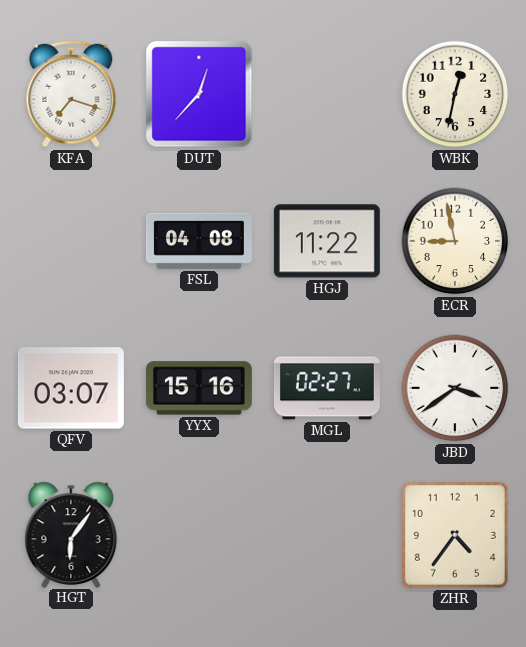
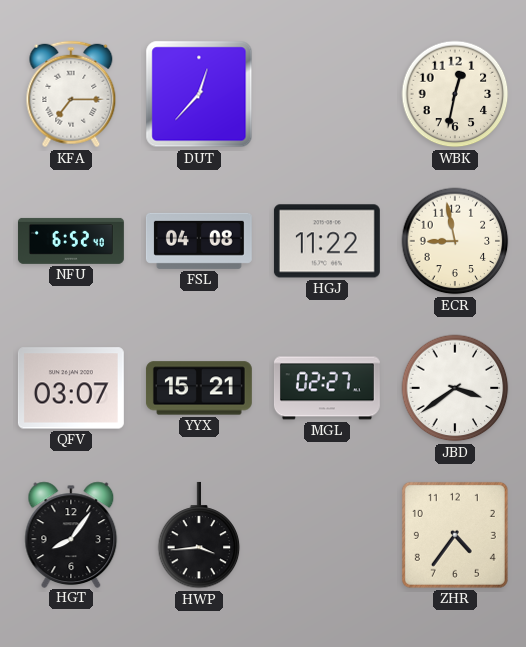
KFA: 7:18 -> 7:15
NFU: none -> 6:52
YYX: 15:16 -> 15:21
HGT: 6:06 -> 8:06
HWP: none -> 3:44
